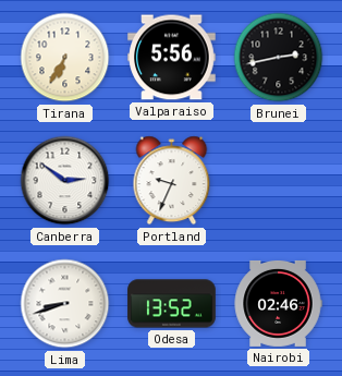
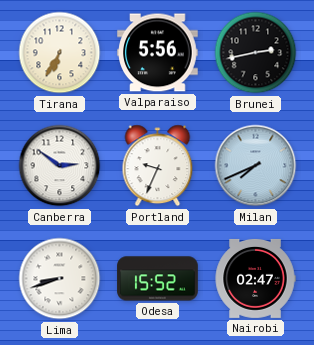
Milan: none -> 7:41
Odesa: 13:52 -> 15:52
Nairobi: 02:46 -> 02:47
